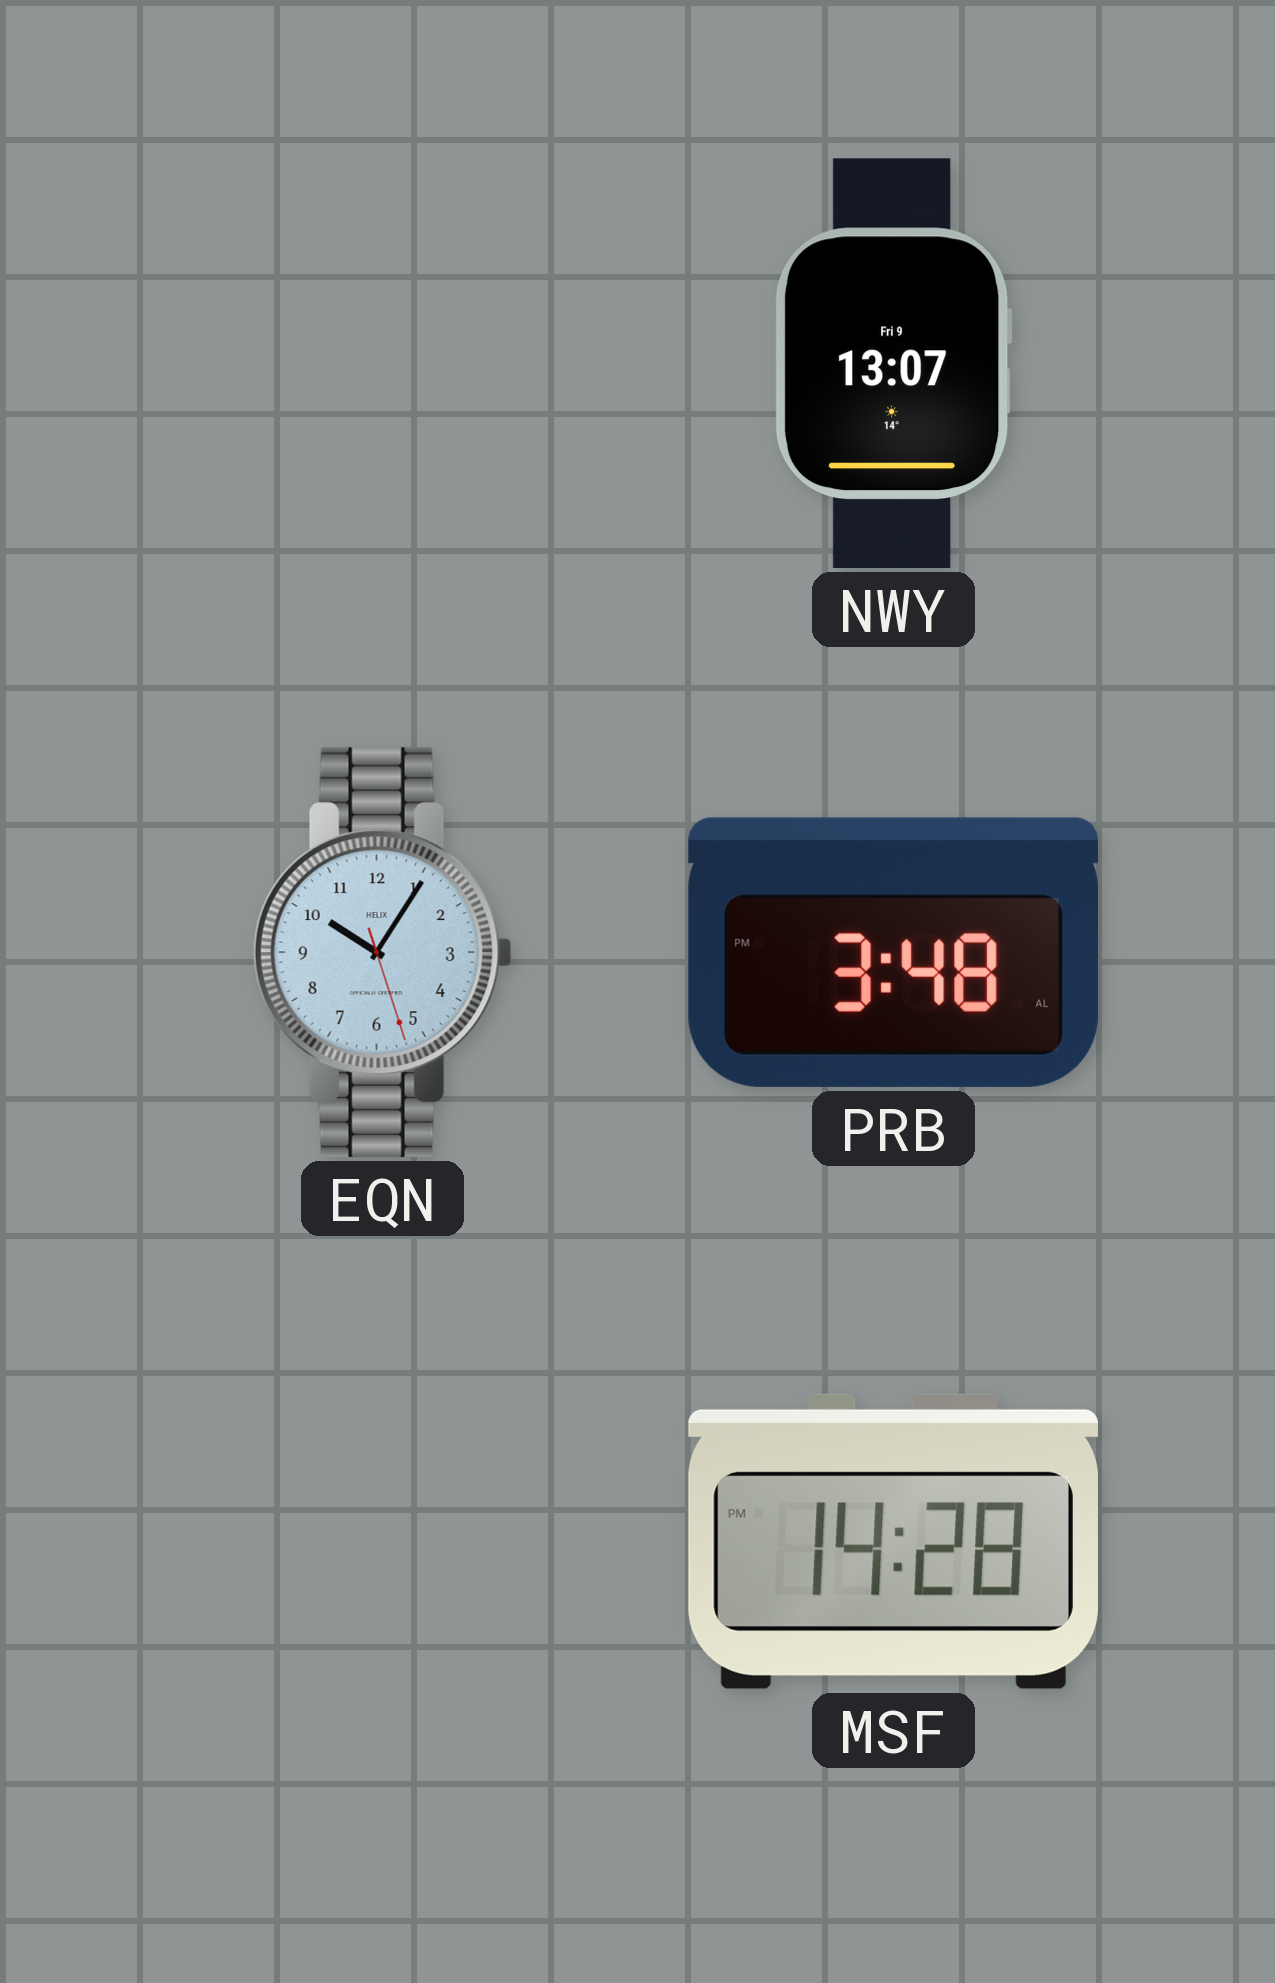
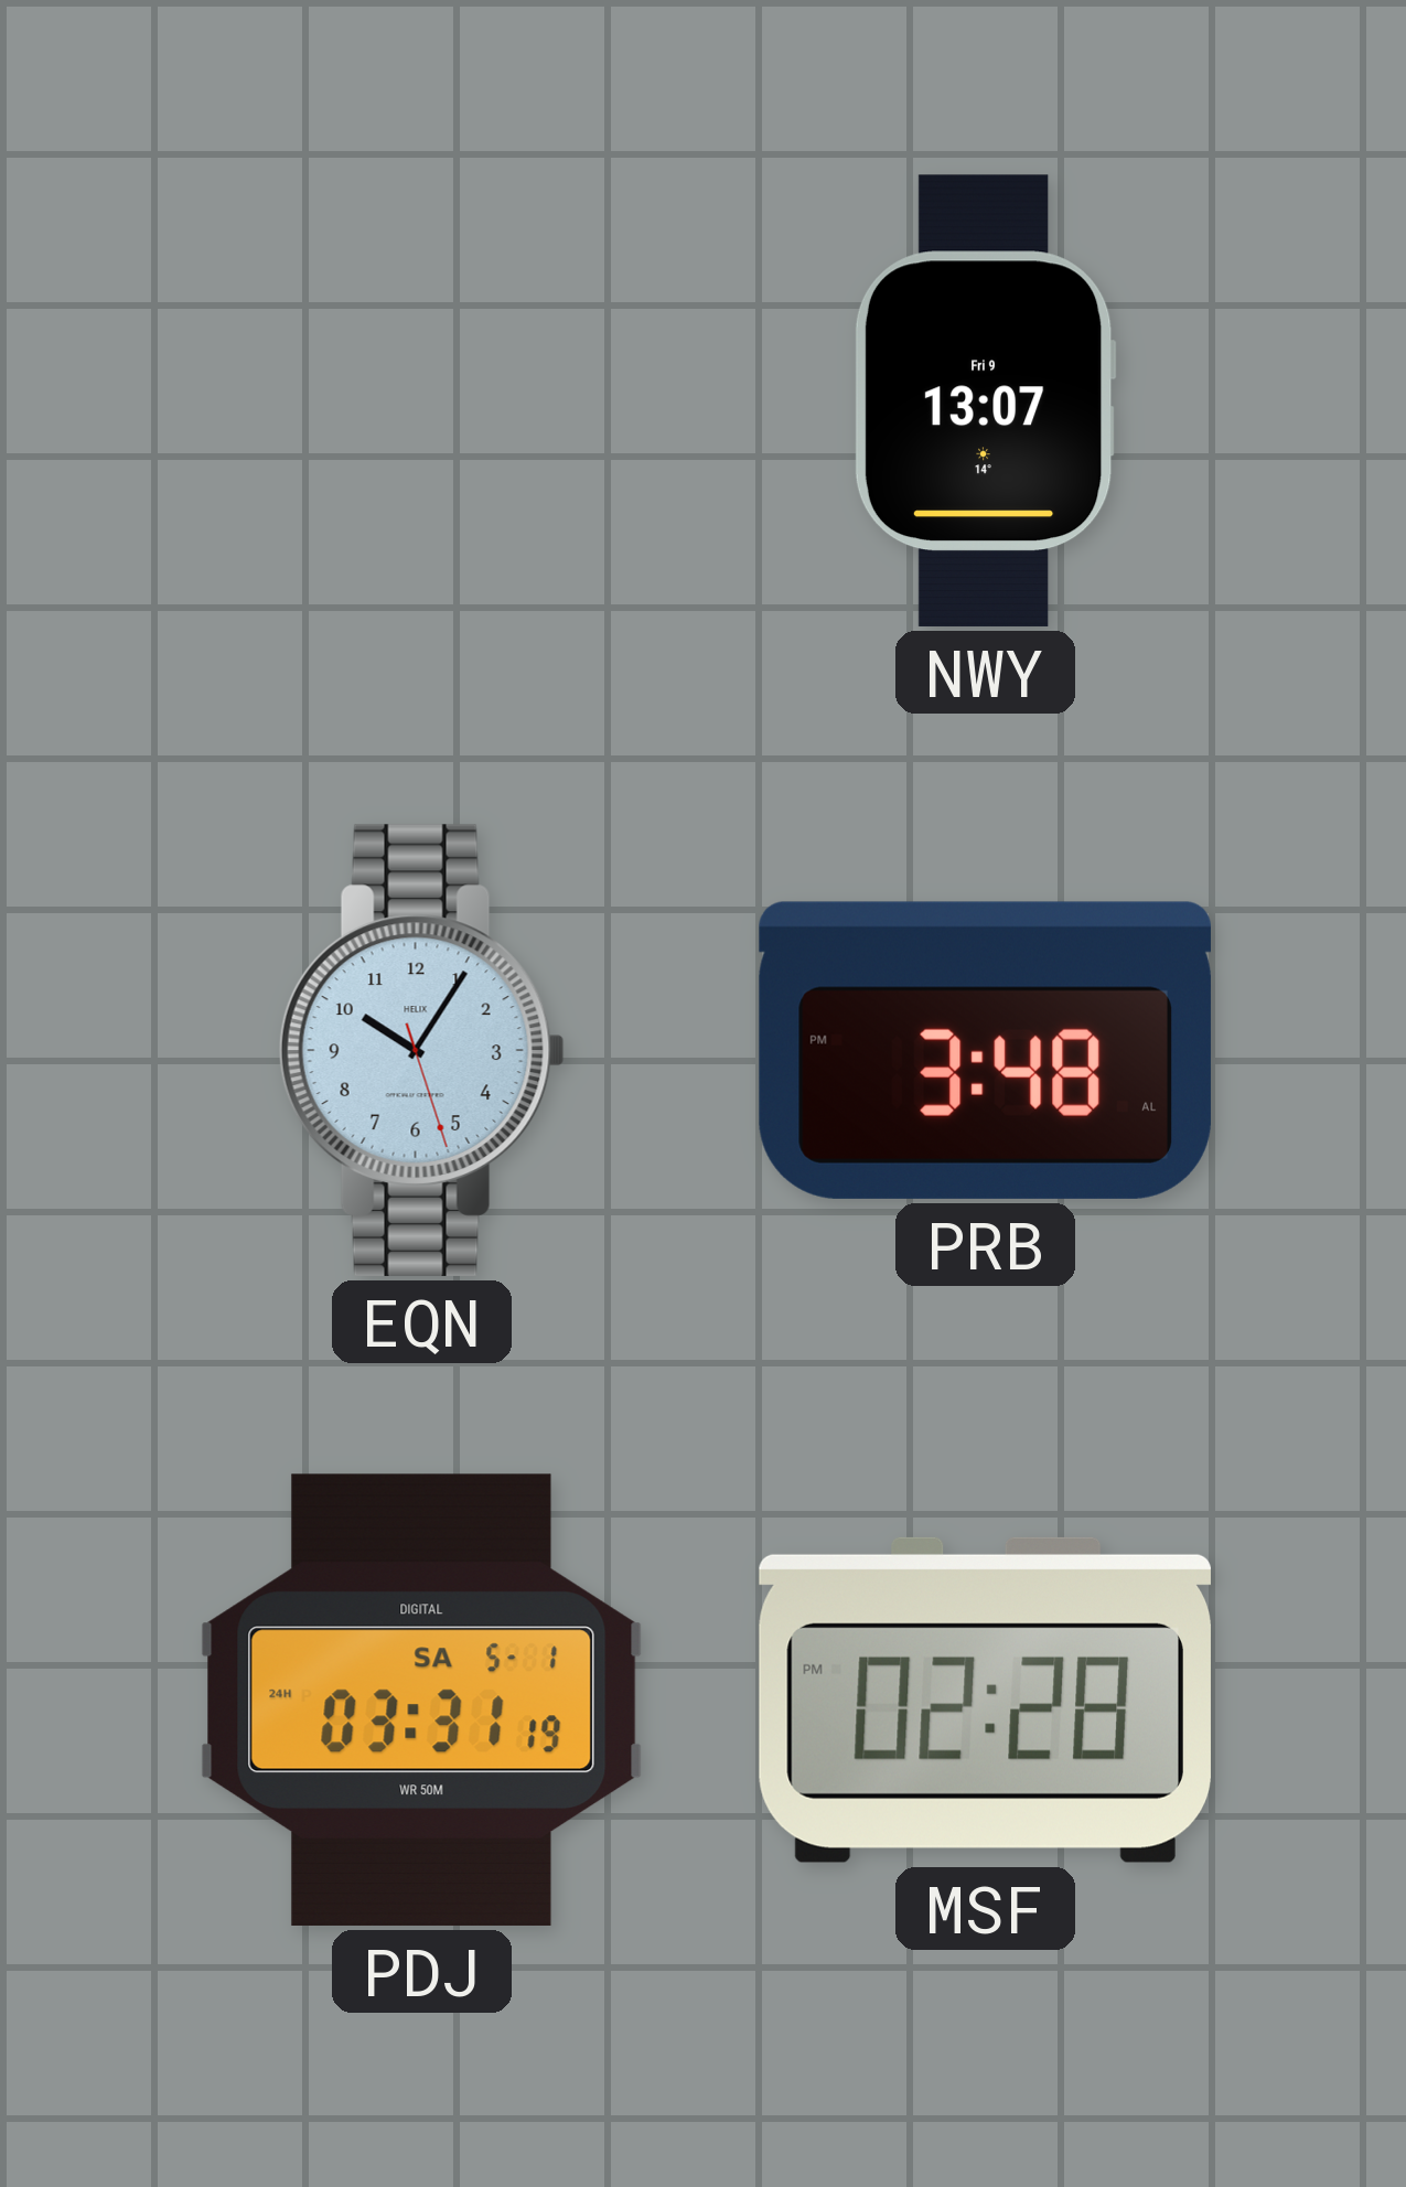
PDJ: none -> 03:31
MSF: 14:28 -> 02:28
